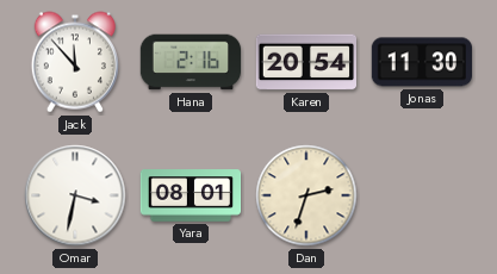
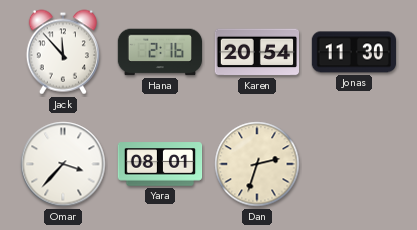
Omar: 3:32 -> 3:37
